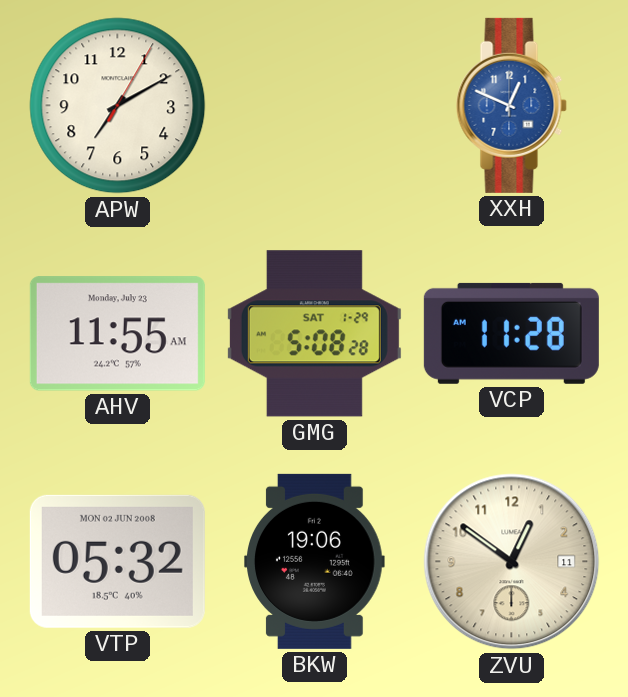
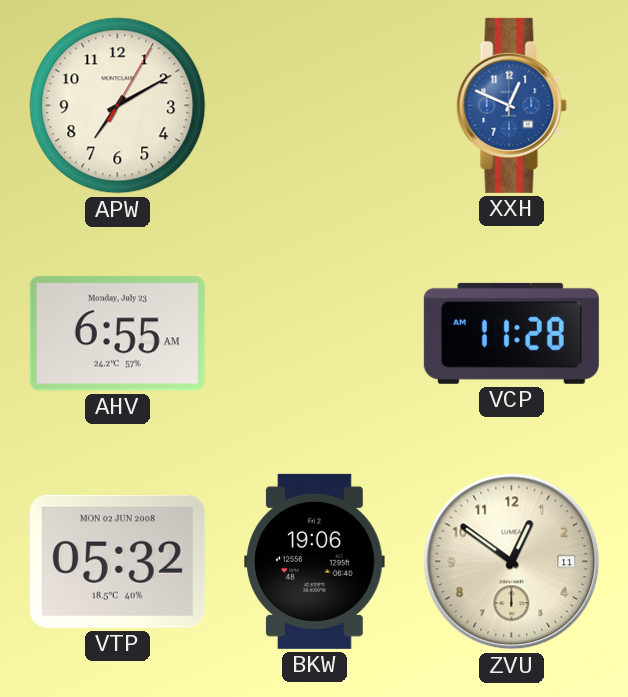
AHV: 11:55 -> 6:55
GMG: 5:08 -> none
